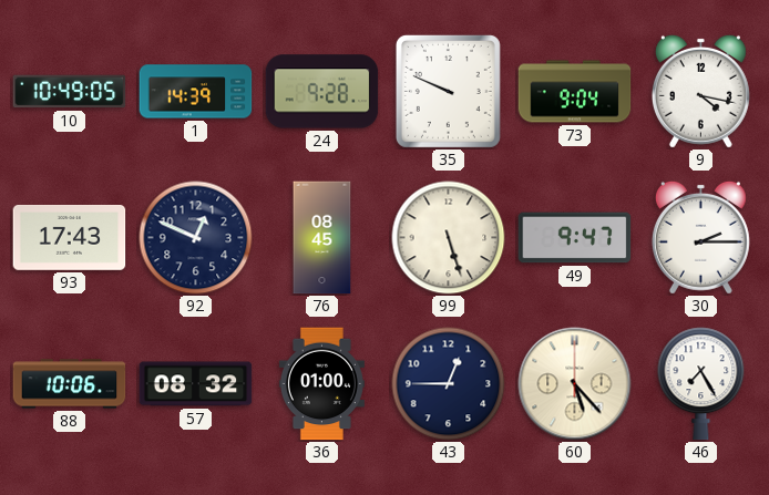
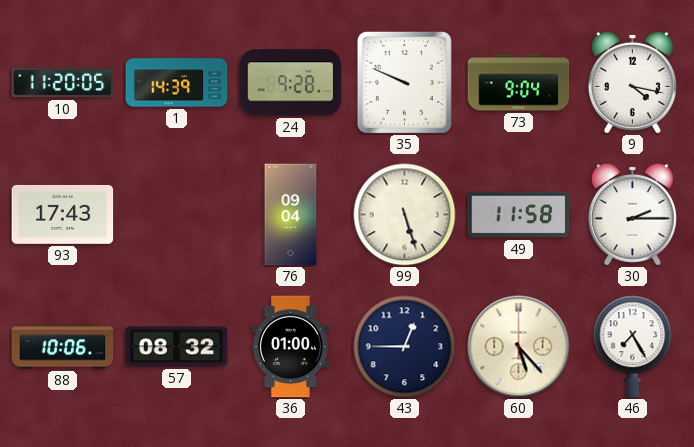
10: 10:49 -> 11:20
92: 12:49 -> none
76: 08:45 -> 09:04
49: 9:47 -> 11:58
